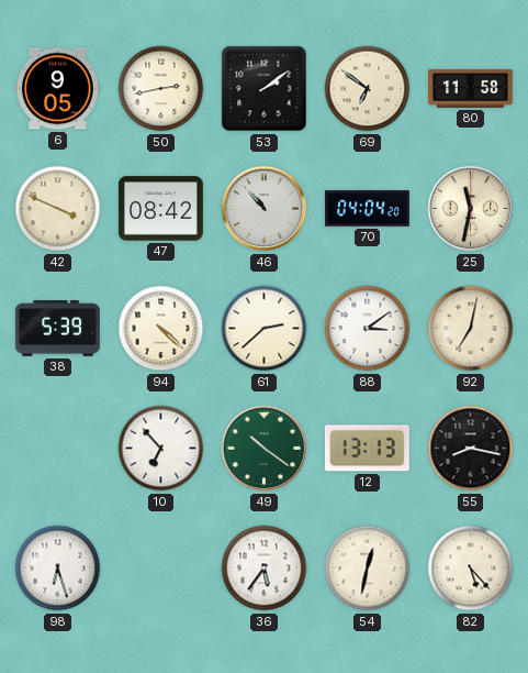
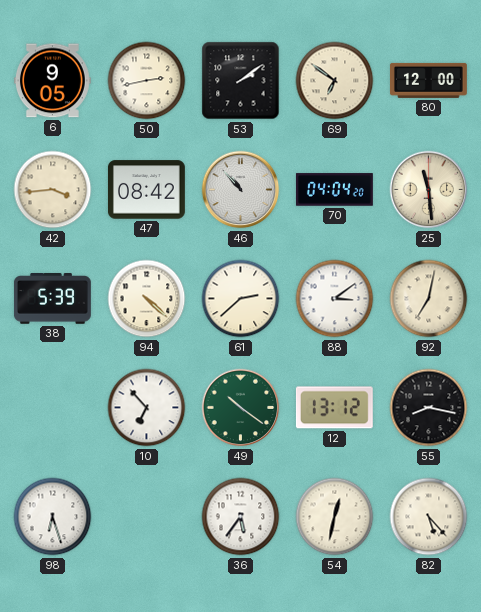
80: 11:58 -> 12:00
42: 3:49 -> 3:44
25: 11:32 -> 11:29
12: 13:13 -> 13:12
